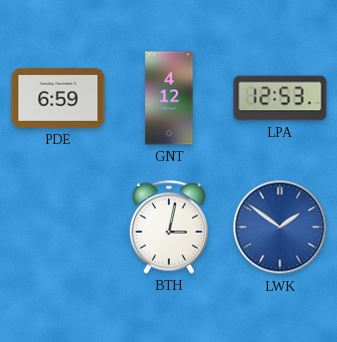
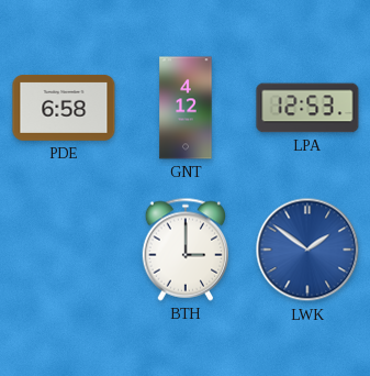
PDE: 6:59 -> 6:58
BTH: 3:02 -> 3:00
